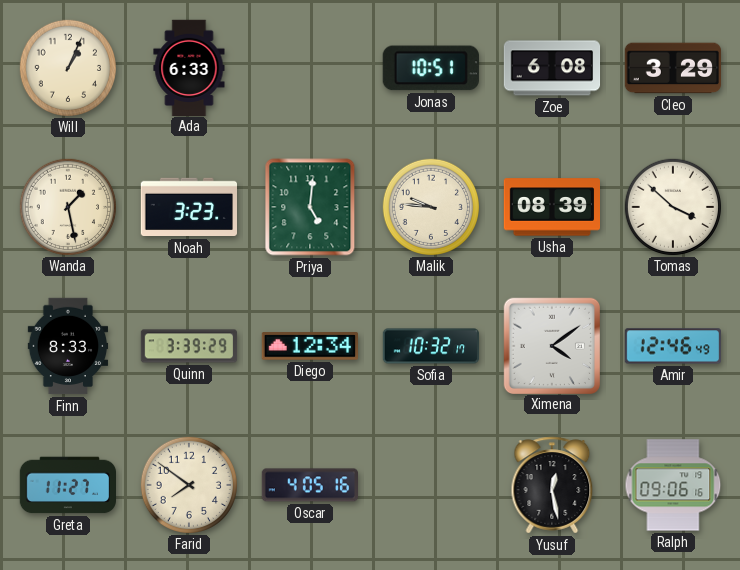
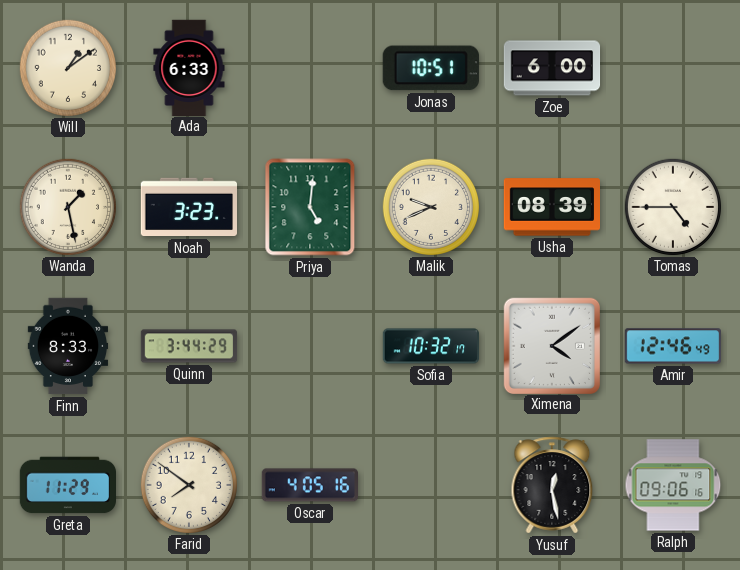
Will: 1:04 -> 1:09
Zoe: 6:08 -> 6:00
Cleo: 3:29 -> none
Malik: 9:46 -> 9:41
Tomas: 3:52 -> 4:45
Quinn: 3:39 -> 3:44
Diego: 12:34 -> none
Greta: 11:27 -> 11:29
